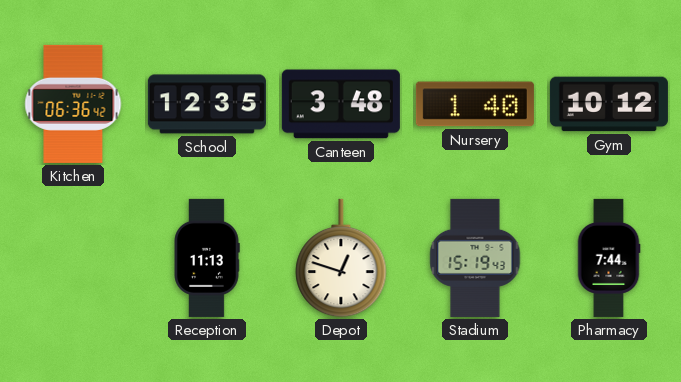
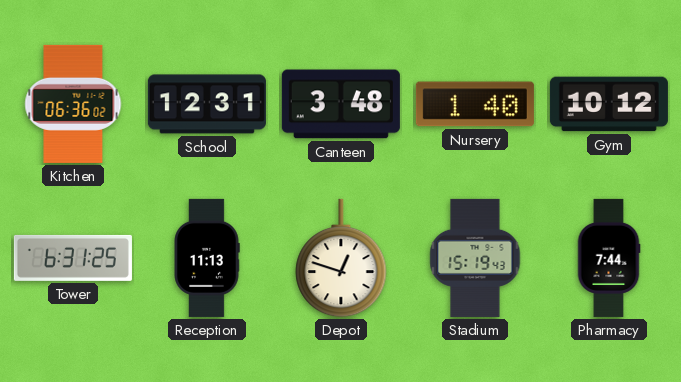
Kitchen: 06:36:42 -> 06:36:02
School: 12:35 -> 12:31
Tower: none -> 6:31
